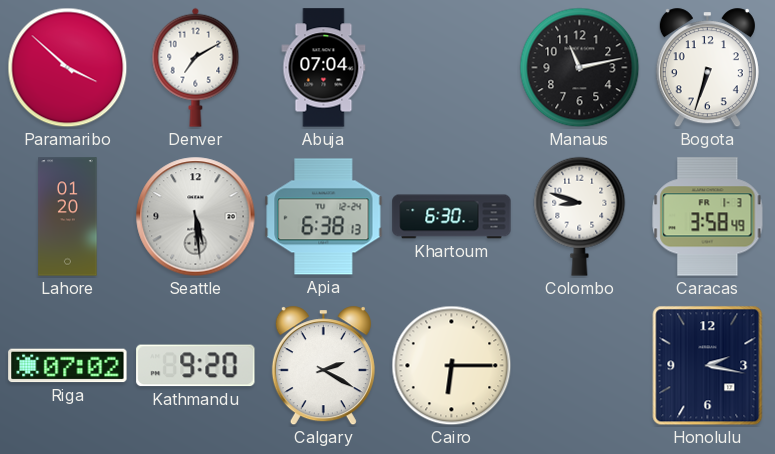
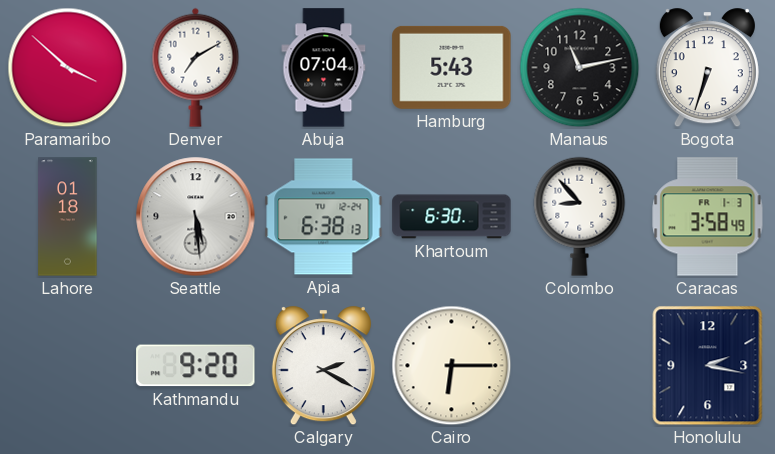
Hamburg: none -> 5:43
Lahore: 01:20 -> 01:18
Colombo: 8:48 -> 8:53
Riga: 07:02 -> none
